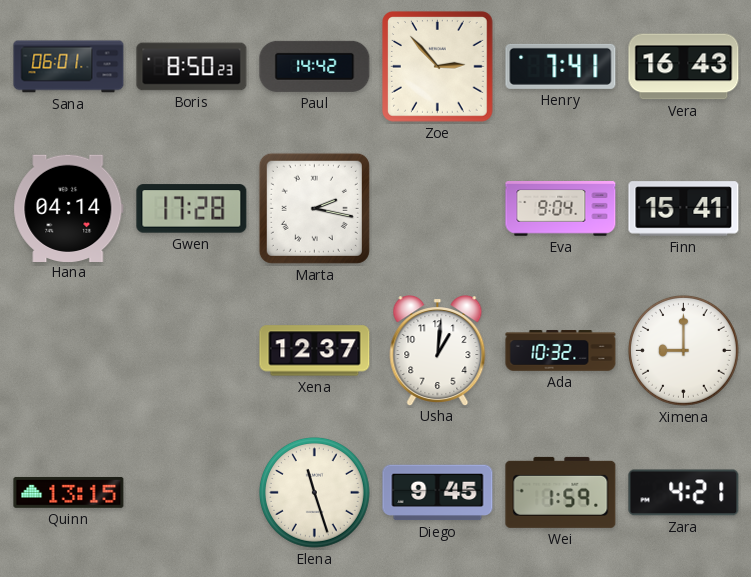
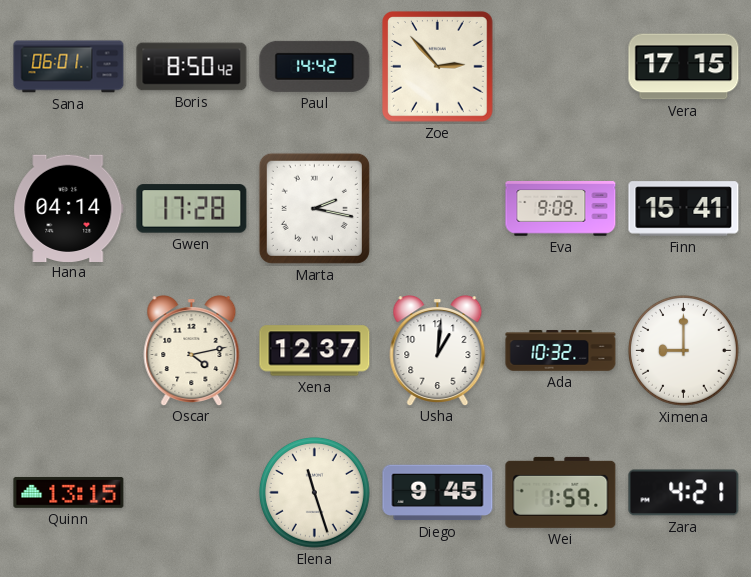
Boris: 8:50:23 -> 8:50:42
Henry: 7:41 -> none
Vera: 16:43 -> 17:15
Eva: 9:04 -> 9:09
Oscar: none -> 4:13
